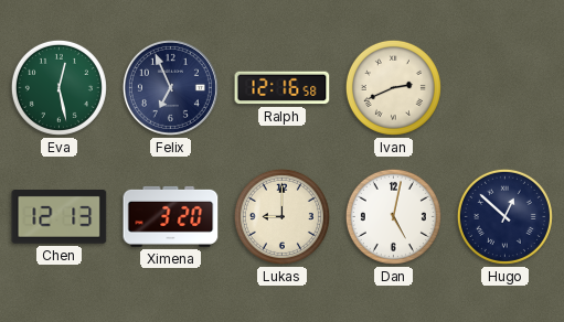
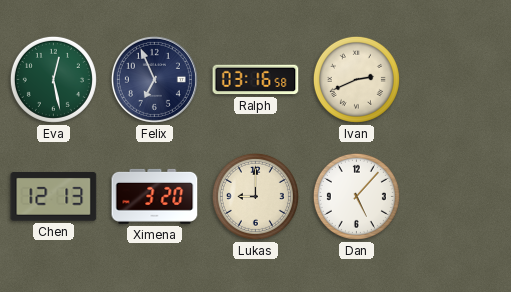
Ralph: 12:16 -> 03:16
Dan: 5:02 -> 5:07
Hugo: 12:52 -> none
